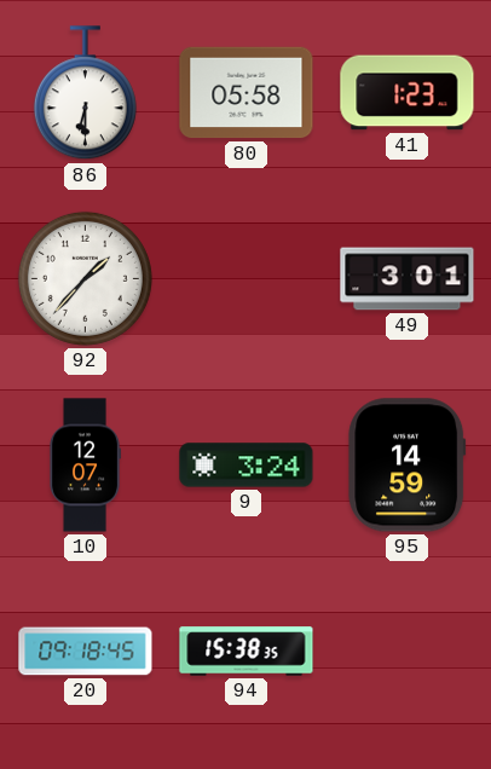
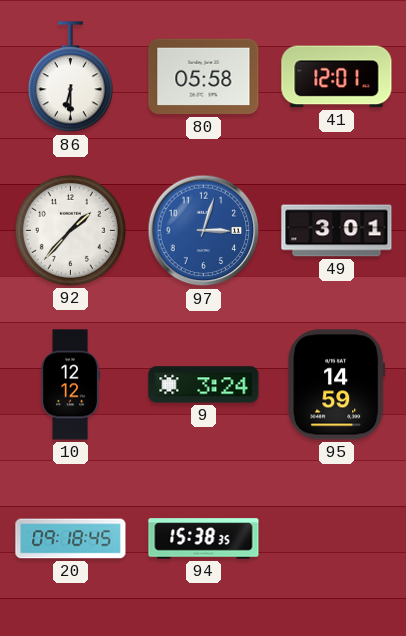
41: 1:23 -> 12:01
97: none -> 3:03
10: 12:07 -> 12:12
